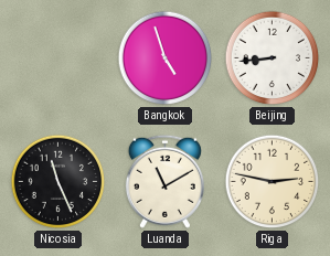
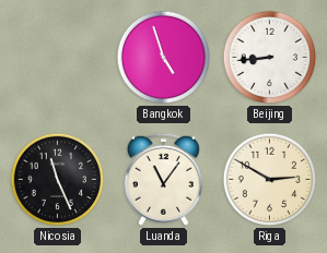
Luanda: 11:10 -> 11:06
Riga: 2:47 -> 2:50
